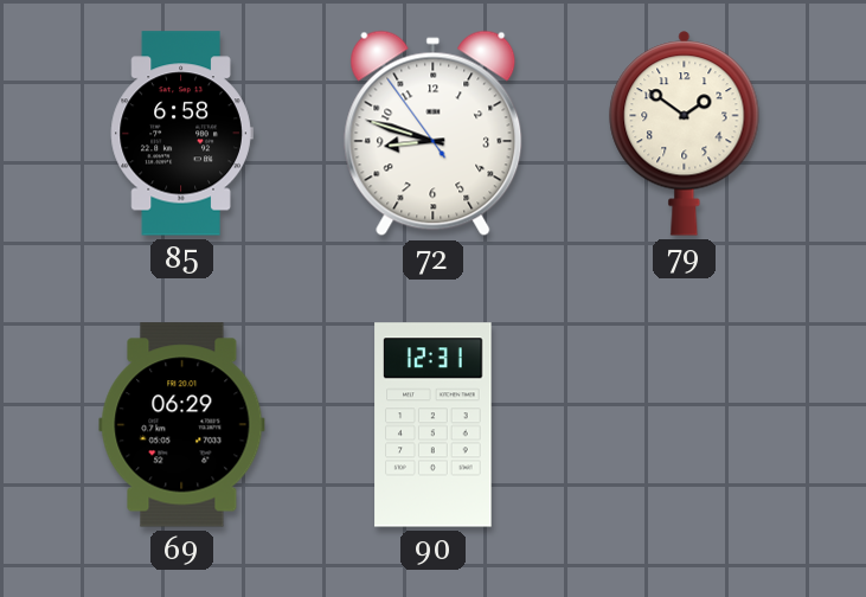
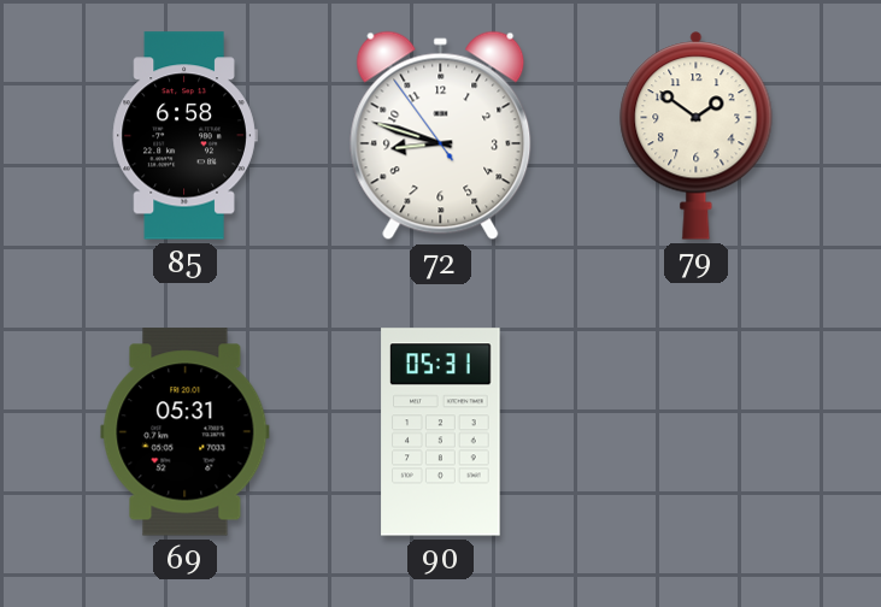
69: 06:29 -> 05:31
90: 12:31 -> 05:31
